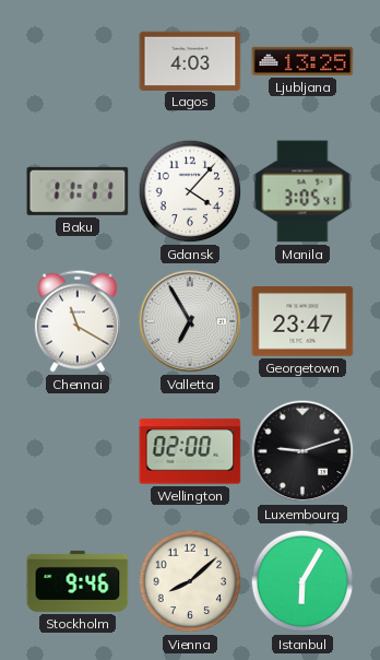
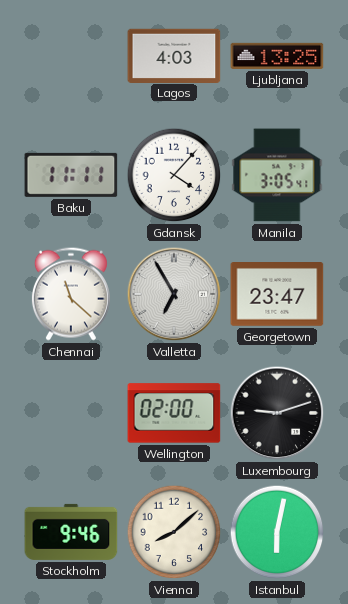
Chennai: 11:20 -> 11:22
Istanbul: 6:05 -> 6:02
